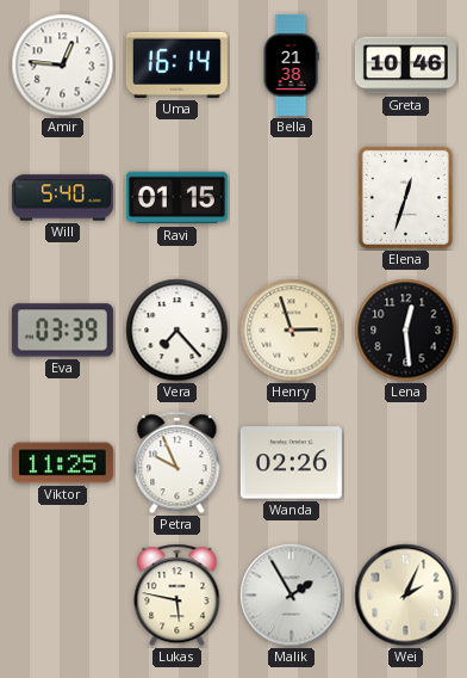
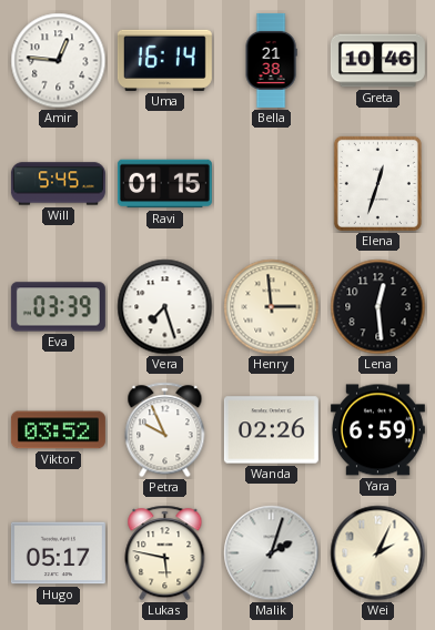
Will: 5:40 -> 5:45
Vera: 7:23 -> 7:27
Henry: 2:57 -> 2:59
Viktor: 11:25 -> 03:52
Yara: none -> 6:59
Hugo: none -> 05:17
Malik: 1:55 -> 2:03
